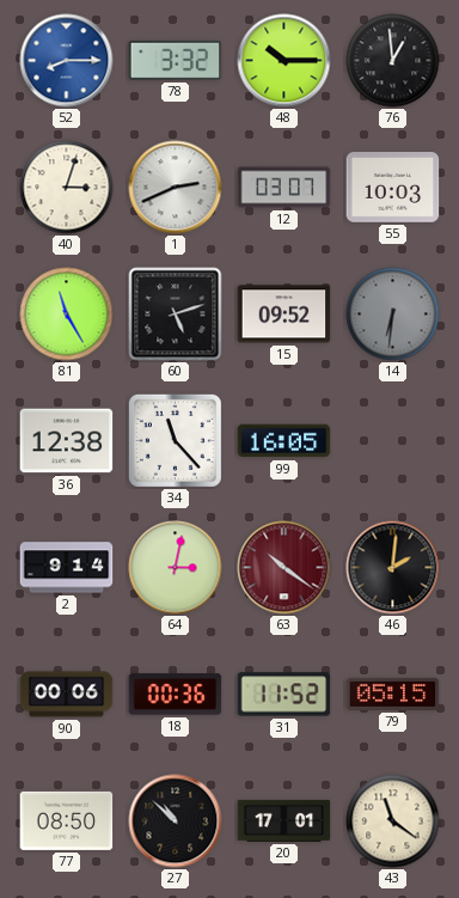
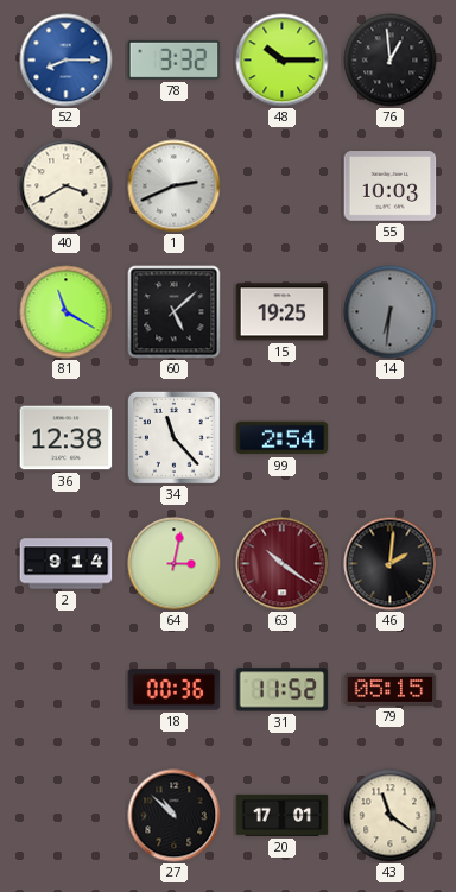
40: 3:03 -> 3:40
12: 03:07 -> none
81: 11:25 -> 11:20
60: 5:12 -> 5:08
15: 09:52 -> 19:25
99: 16:05 -> 2:54
90: 00:06 -> none
77: 08:50 -> none
